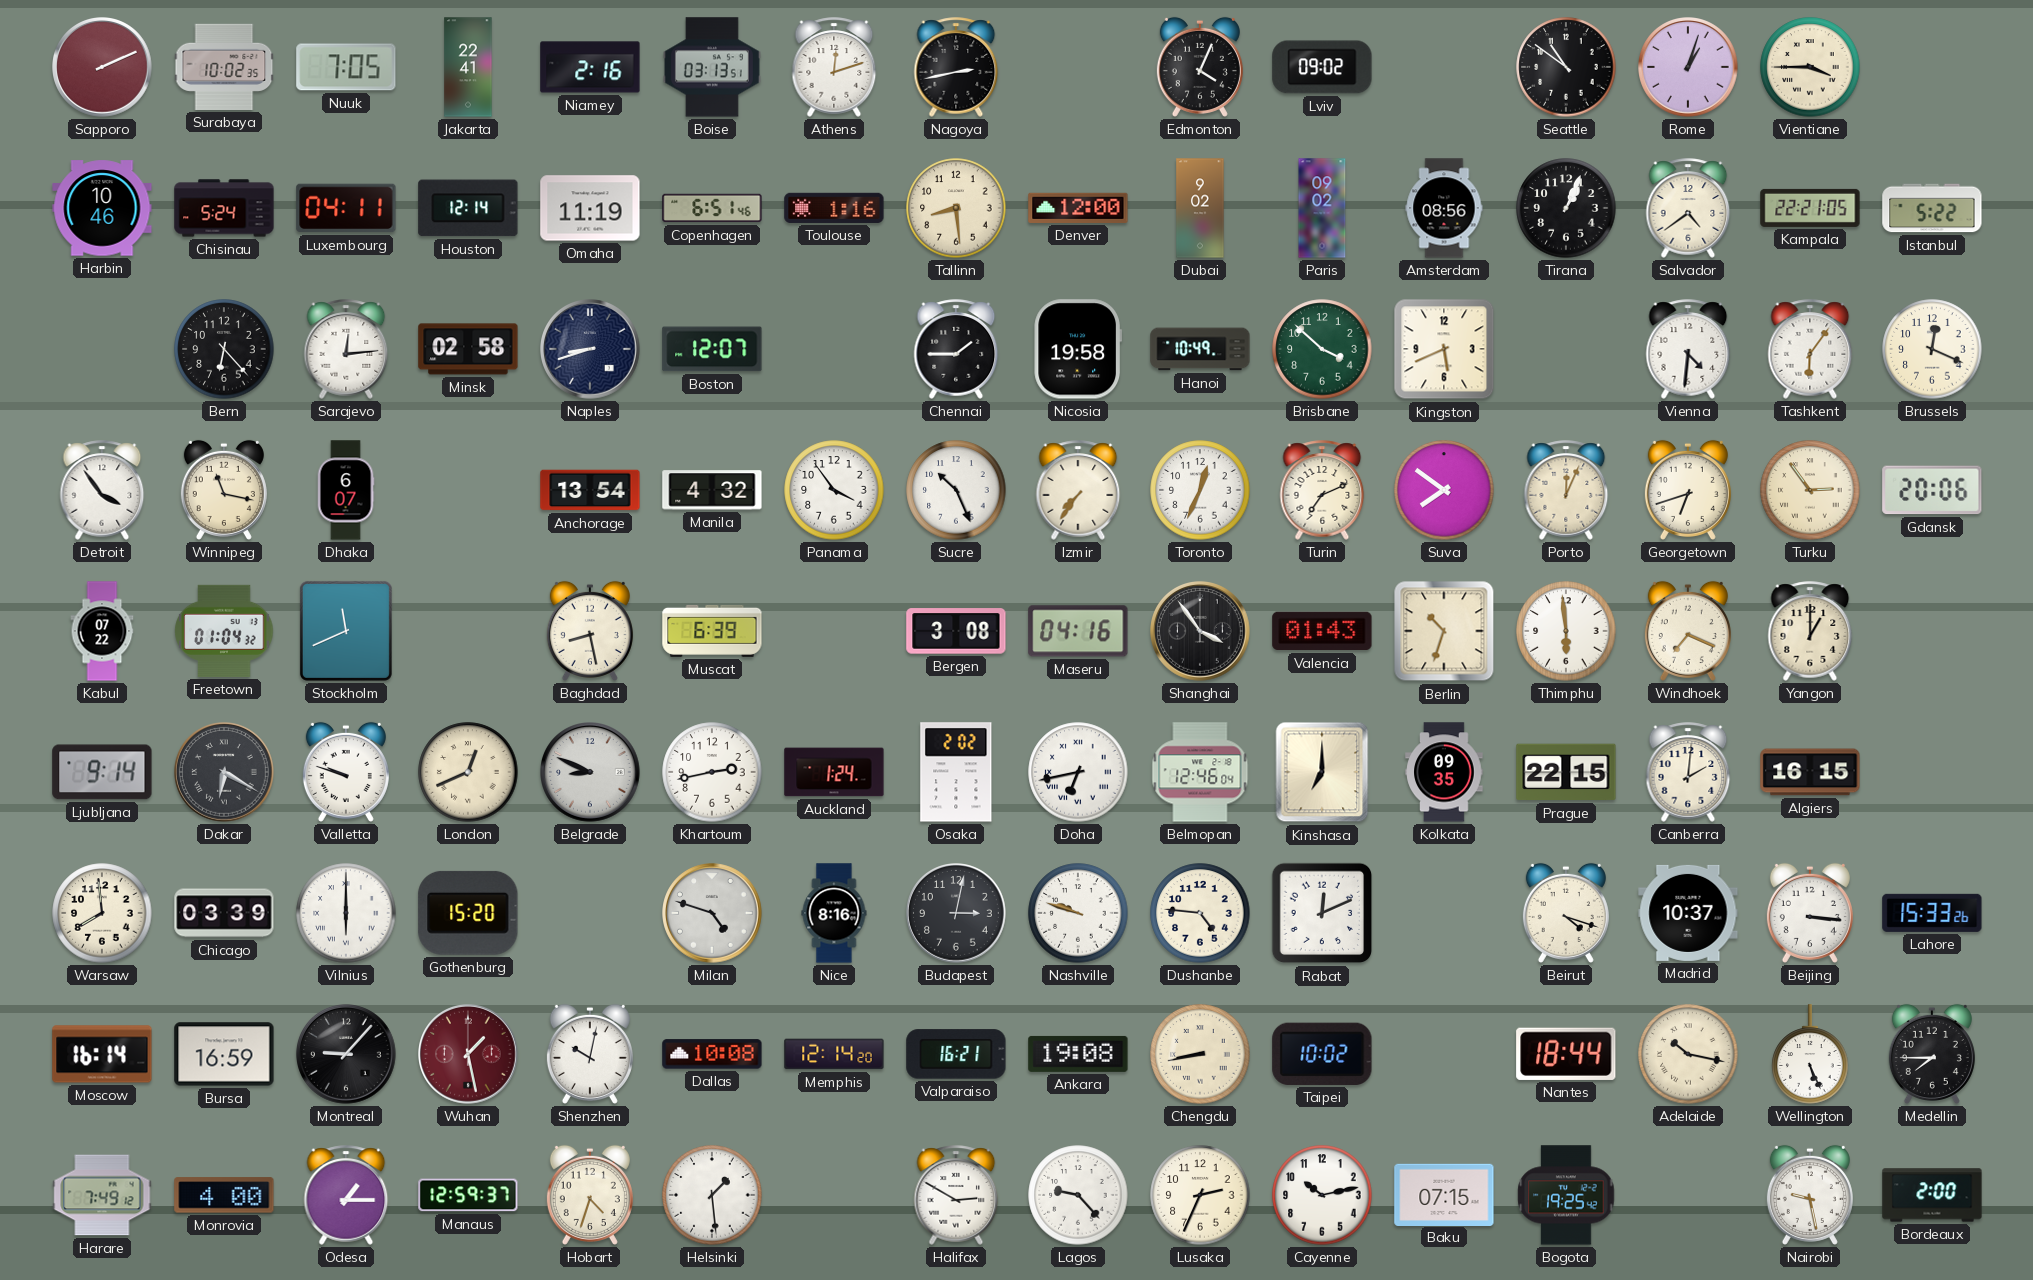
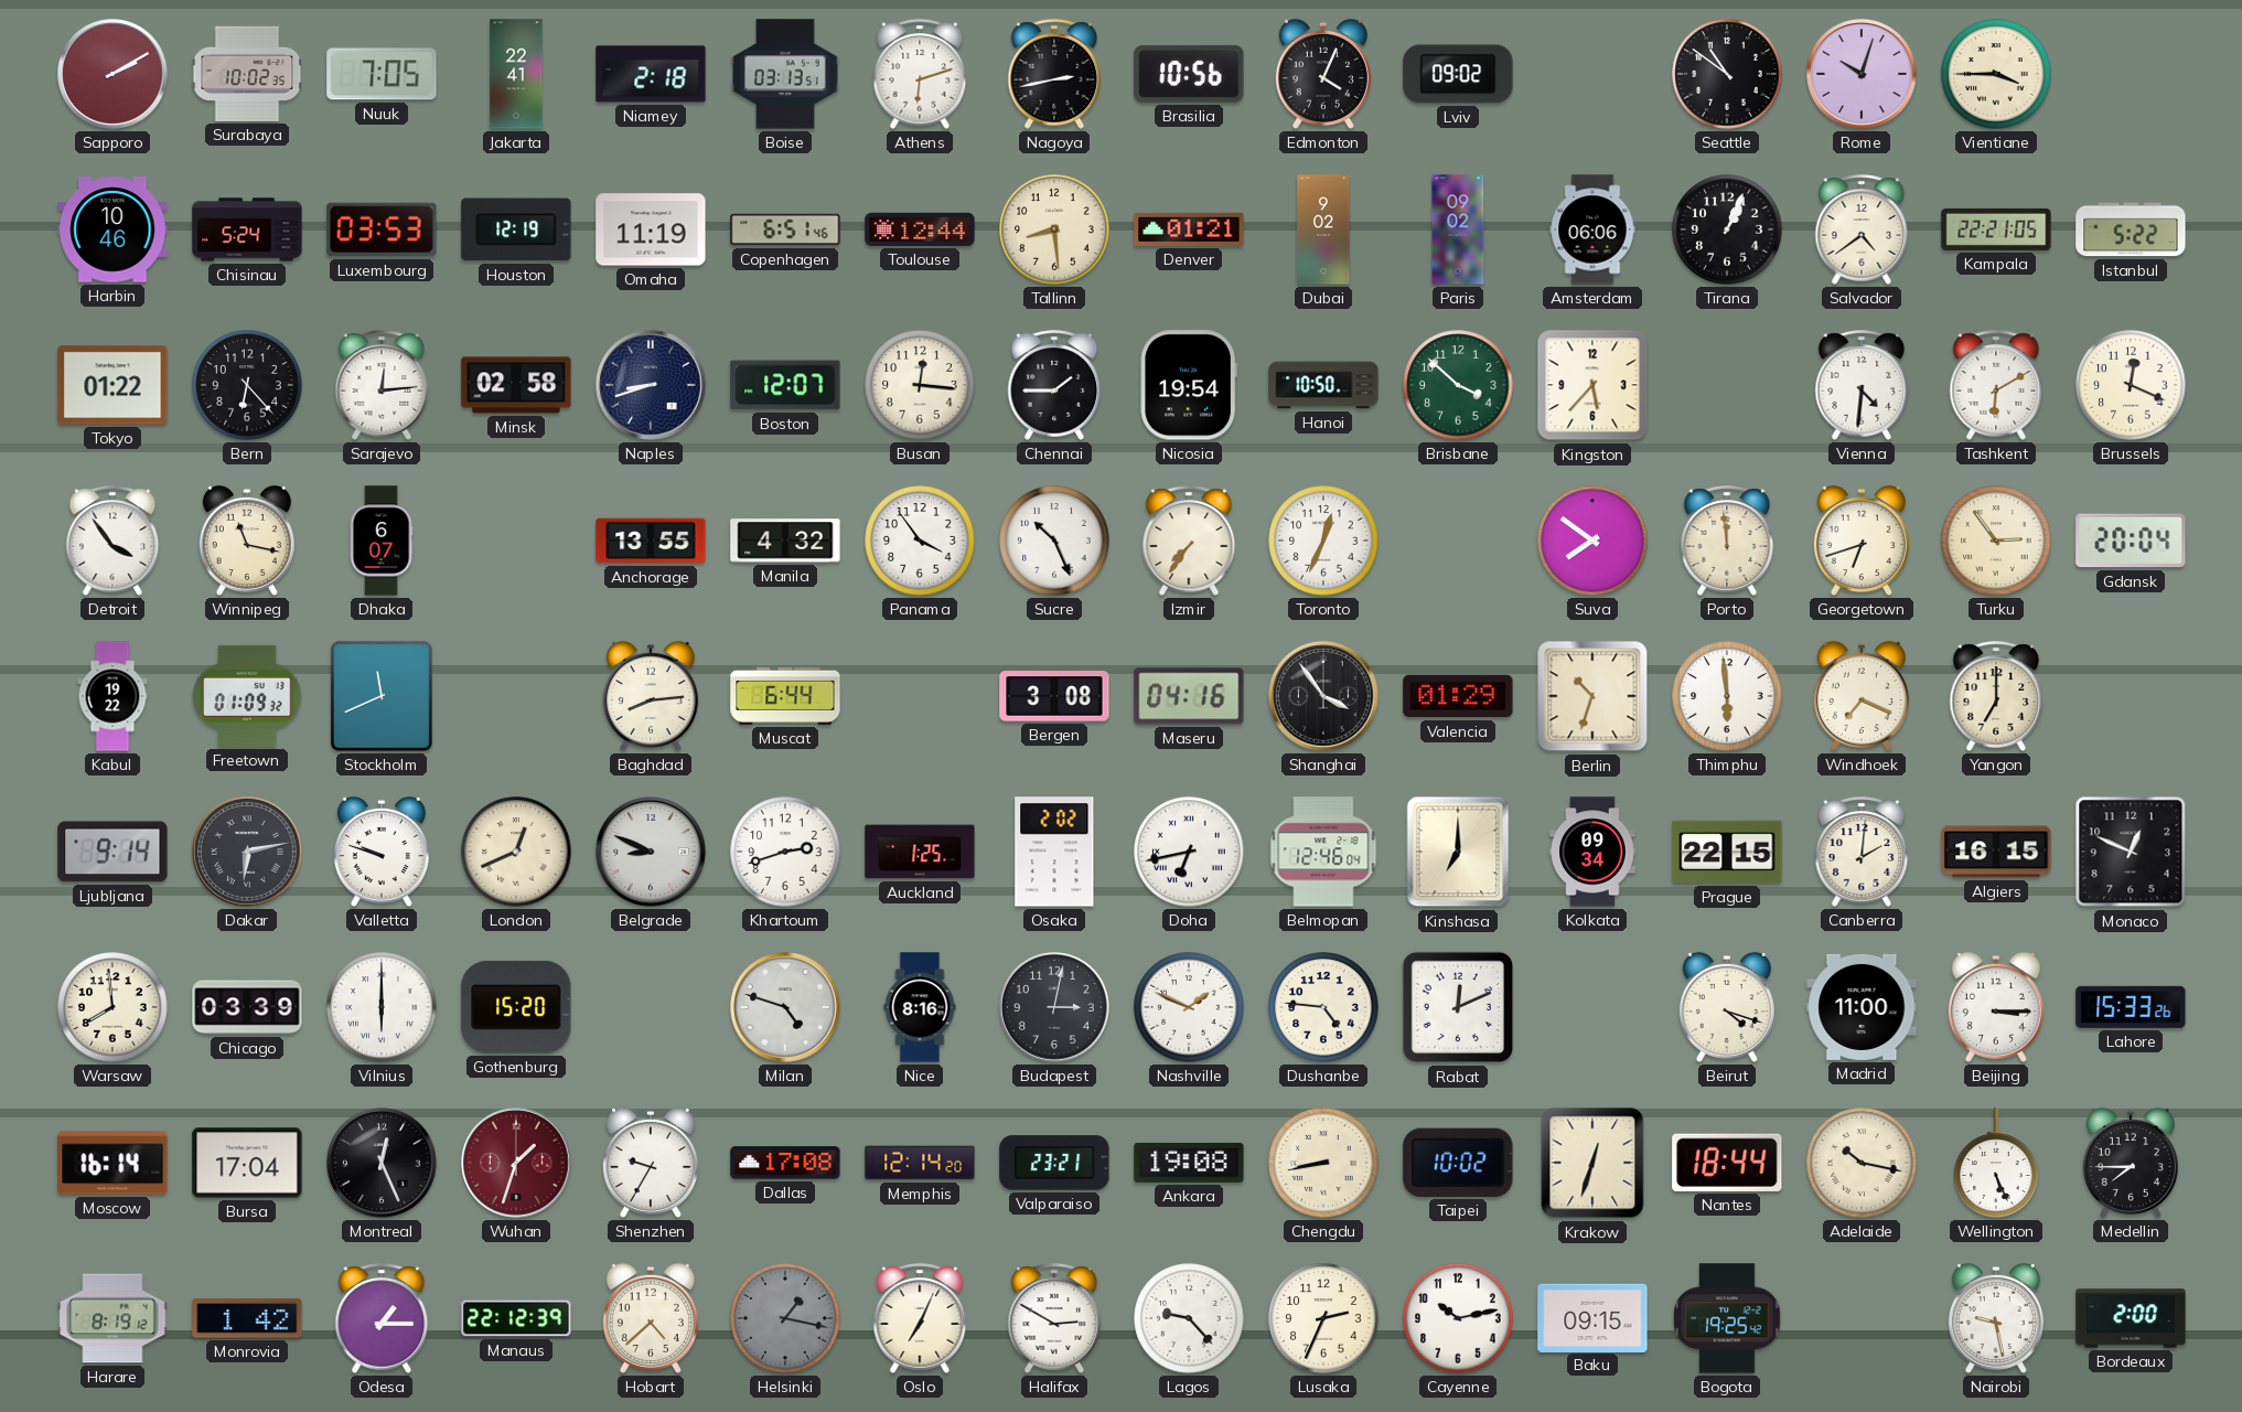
Sapporo: 2:11 -> 2:10
Niamey: 2:16 -> 2:18
Athens: 12:12 -> 6:12
Brasilia: none -> 10:56
Rome: 1:03 -> 10:03
Luxembourg: 04:11 -> 03:53
Houston: 12:14 -> 12:19
Toulouse: 1:16 -> 12:44
Denver: 12:00 -> 01:21
Amsterdam: 08:56 -> 06:06
Tokyo: none -> 01:22
Busan: none -> 12:16
Nicosia: 19:58 -> 19:54
Hanoi: 10:49 -> 10:50
Kingston: 5:41 -> 5:37
Tashkent: 6:06 -> 6:10
Anchorage: 13:54 -> 13:55
Turin: 7:11 -> none
Porto: 12:04 -> 11:59
Gdansk: 20:06 -> 20:04
Kabul: 07:22 -> 19:22
Freetown: 01:04 -> 01:09
Baghdad: 8:28 -> 8:14
Muscat: 6:39 -> 6:44
Valencia: 01:43 -> 01:29
Yangon: 1:00 -> 7:00
Dakar: 6:20 -> 6:13
Khartoum: 2:43 -> 2:42
Auckland: 1:24 -> 1:25
Kolkata: 09:35 -> 09:34
Monaco: none -> 12:49
Nashville: 9:48 -> 1:49
Madrid: 10:37 -> 11:00
Beijing: 3:16 -> 3:15
Bursa: 16:59 -> 17:04
Montreal: 9:07 -> 12:26
Wuhan: 1:28 -> 1:33
Shenzhen: 10:02 -> 9:35
Dallas: 10:08 -> 17:08
Valparaiso: 16:21 -> 23:21
Krakow: none -> 12:33
Harare: 7:49 -> 8:19
Monrovia: 4:00 -> 1:42
Manaus: 12:59 -> 22:12
Hobart: 4:33 -> 4:38
Helsinki: 1:29 -> 1:17
Helsinki dial: white -> grey
Oslo: none -> 7:04
Baku: 07:15 -> 09:15
